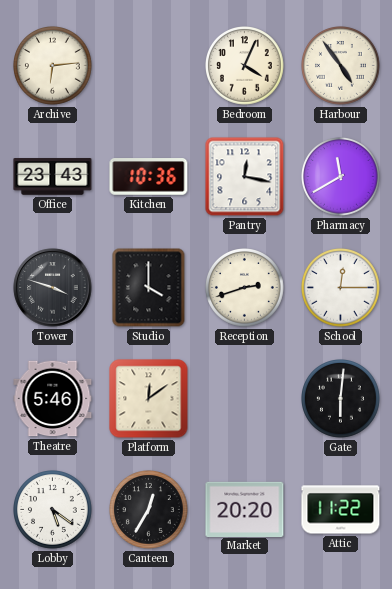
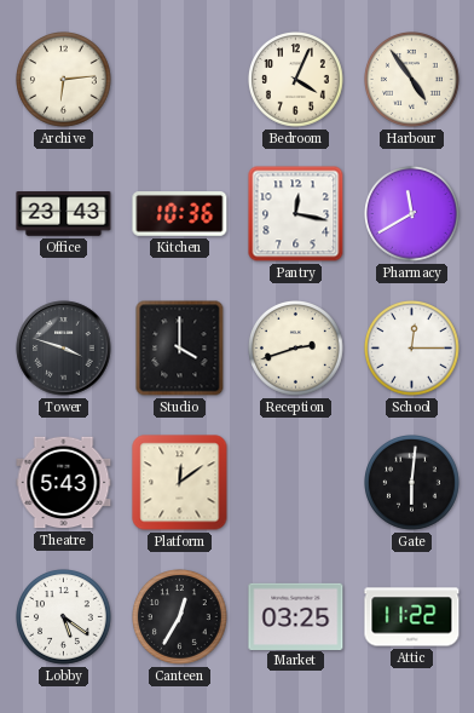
Theatre: 5:46 -> 5:43
Market: 20:20 -> 03:25
